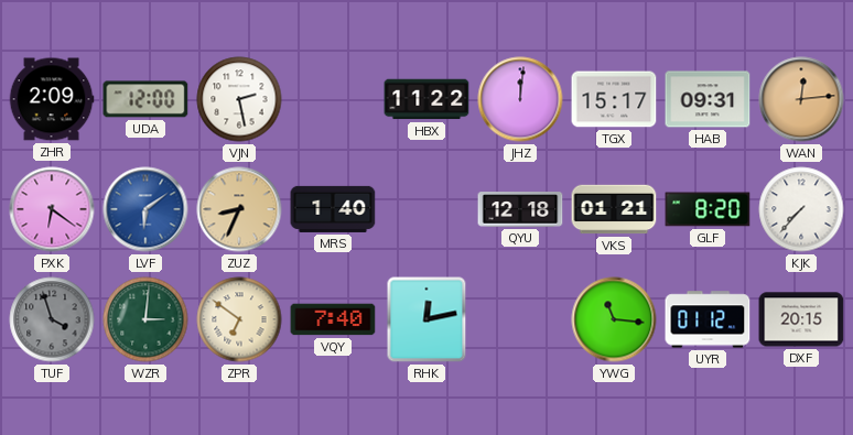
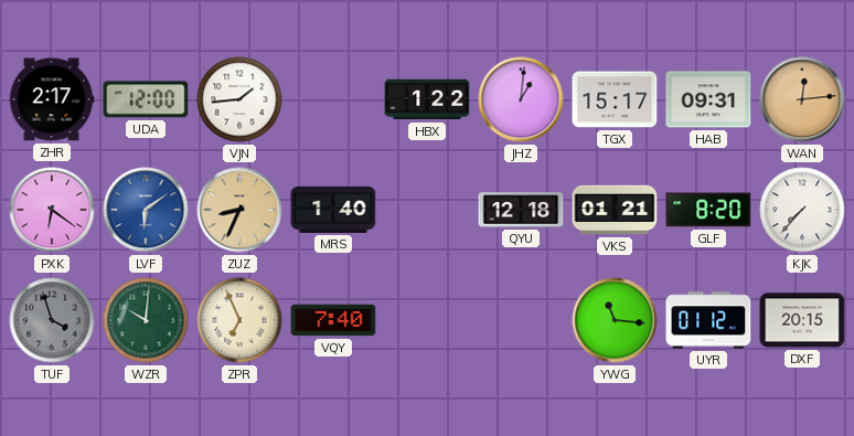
ZHR: 2:09 -> 2:17
VJN: 2:28 -> 1:44
HBX: 11:22 -> 1:22
JHZ: 12:01 -> 1:01
WZR: 3:01 -> 10:01
ZPR: 6:51 -> 6:56
RHK: 12:13 -> none
